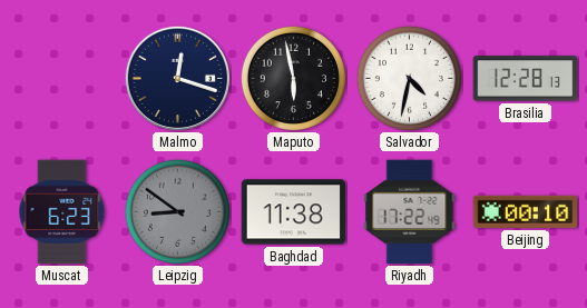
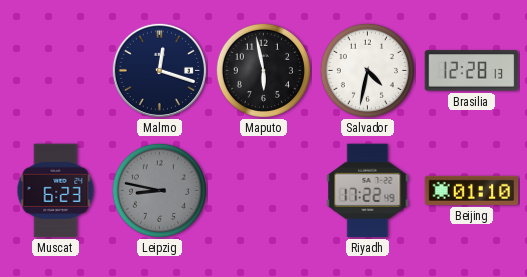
Leipzig: 8:51 -> 8:47
Baghdad: 11:38 -> none
Beijing: 00:10 -> 01:10
